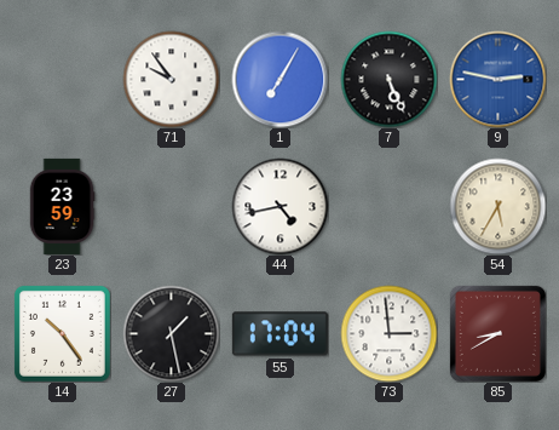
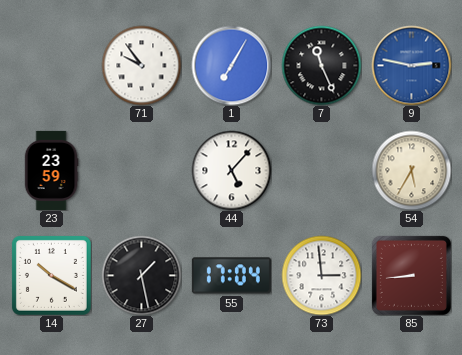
7: 5:26 -> 11:26
44: 4:43 -> 5:07
14: 10:24 -> 10:20
85: 8:40 -> 8:44
